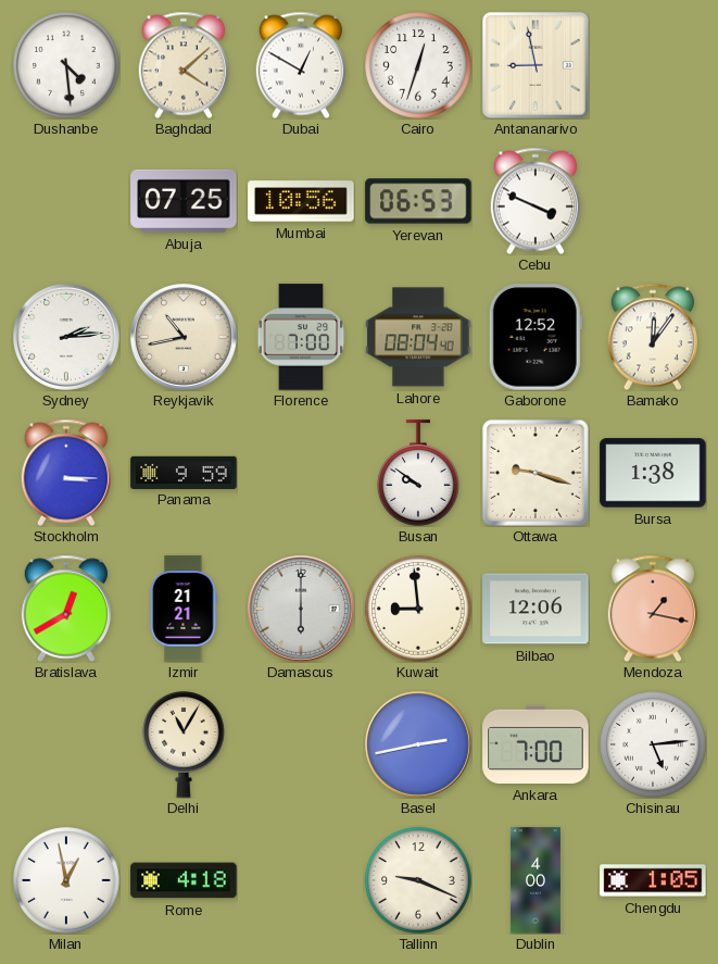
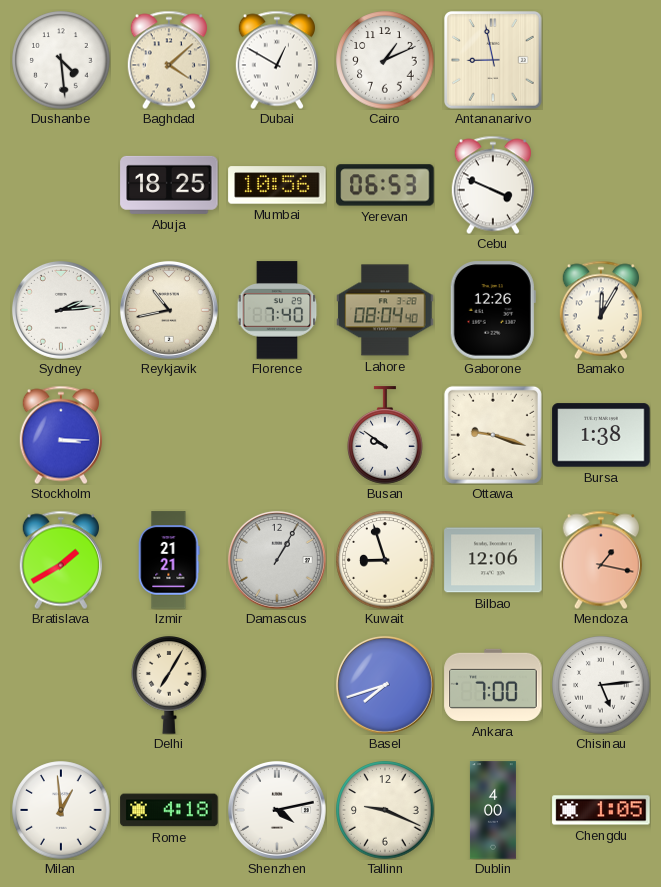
Cairo: 12:33 -> 1:11
Abuja: 07:25 -> 18:25
Florence: 7:00 -> 7:40
Gaborone: 12:52 -> 12:26
Bamako: 12:06 -> 12:05
Panama: 9:59 -> none
Bratislava: 12:40 -> 1:40
Damascus: 6:00 -> 1:05
Kuwait: 8:59 -> 8:57
Delhi: 11:05 -> 7:05
Basel: 2:43 -> 7:42
Milan: 12:58 -> 12:59
Shenzhen: none -> 4:13
